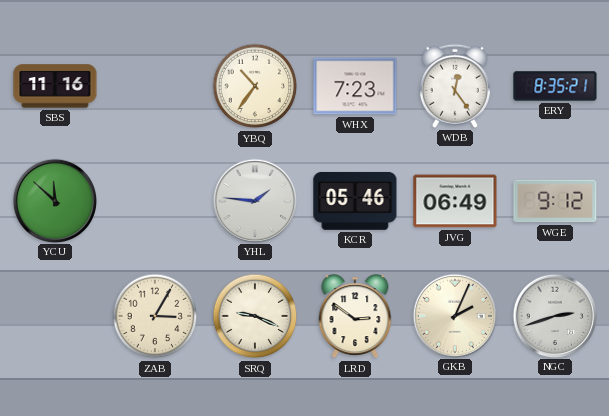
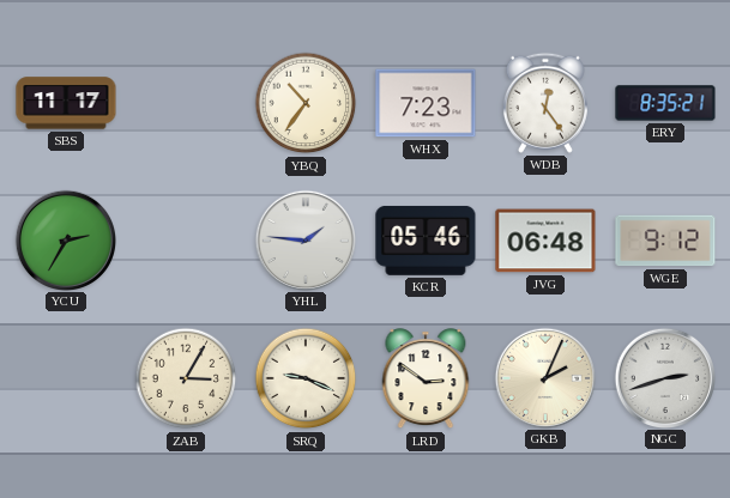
SBS: 11:16 -> 11:17
YCU: 11:52 -> 2:35
JVG: 06:49 -> 06:48
